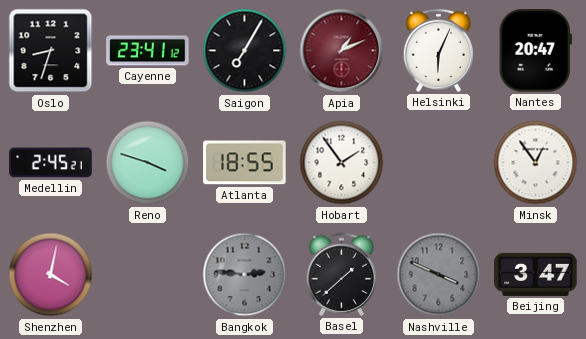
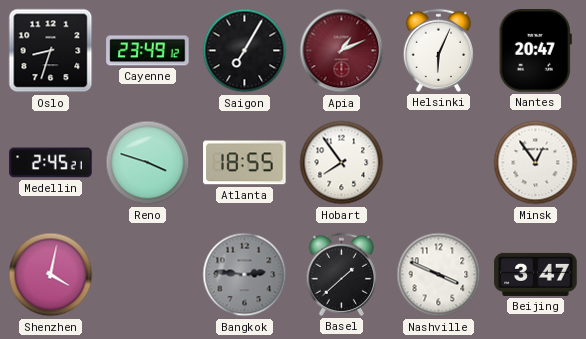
Cayenne: 23:41 -> 23:49
Hobart: 1:54 -> 7:54
Nashville dial: grey -> white
